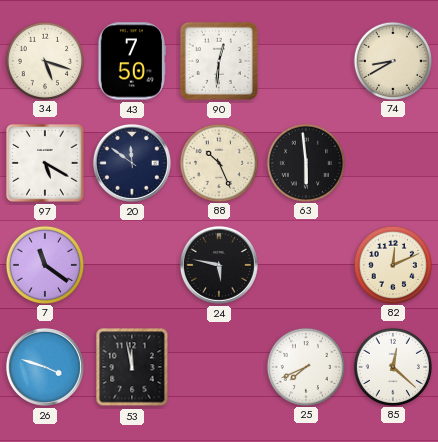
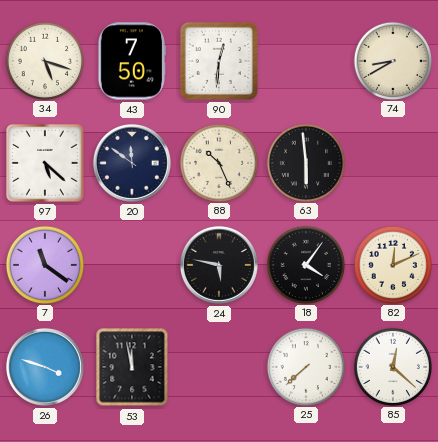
97: 5:20 -> 5:22
18: none -> 4:06
25: 7:41 -> 7:38
